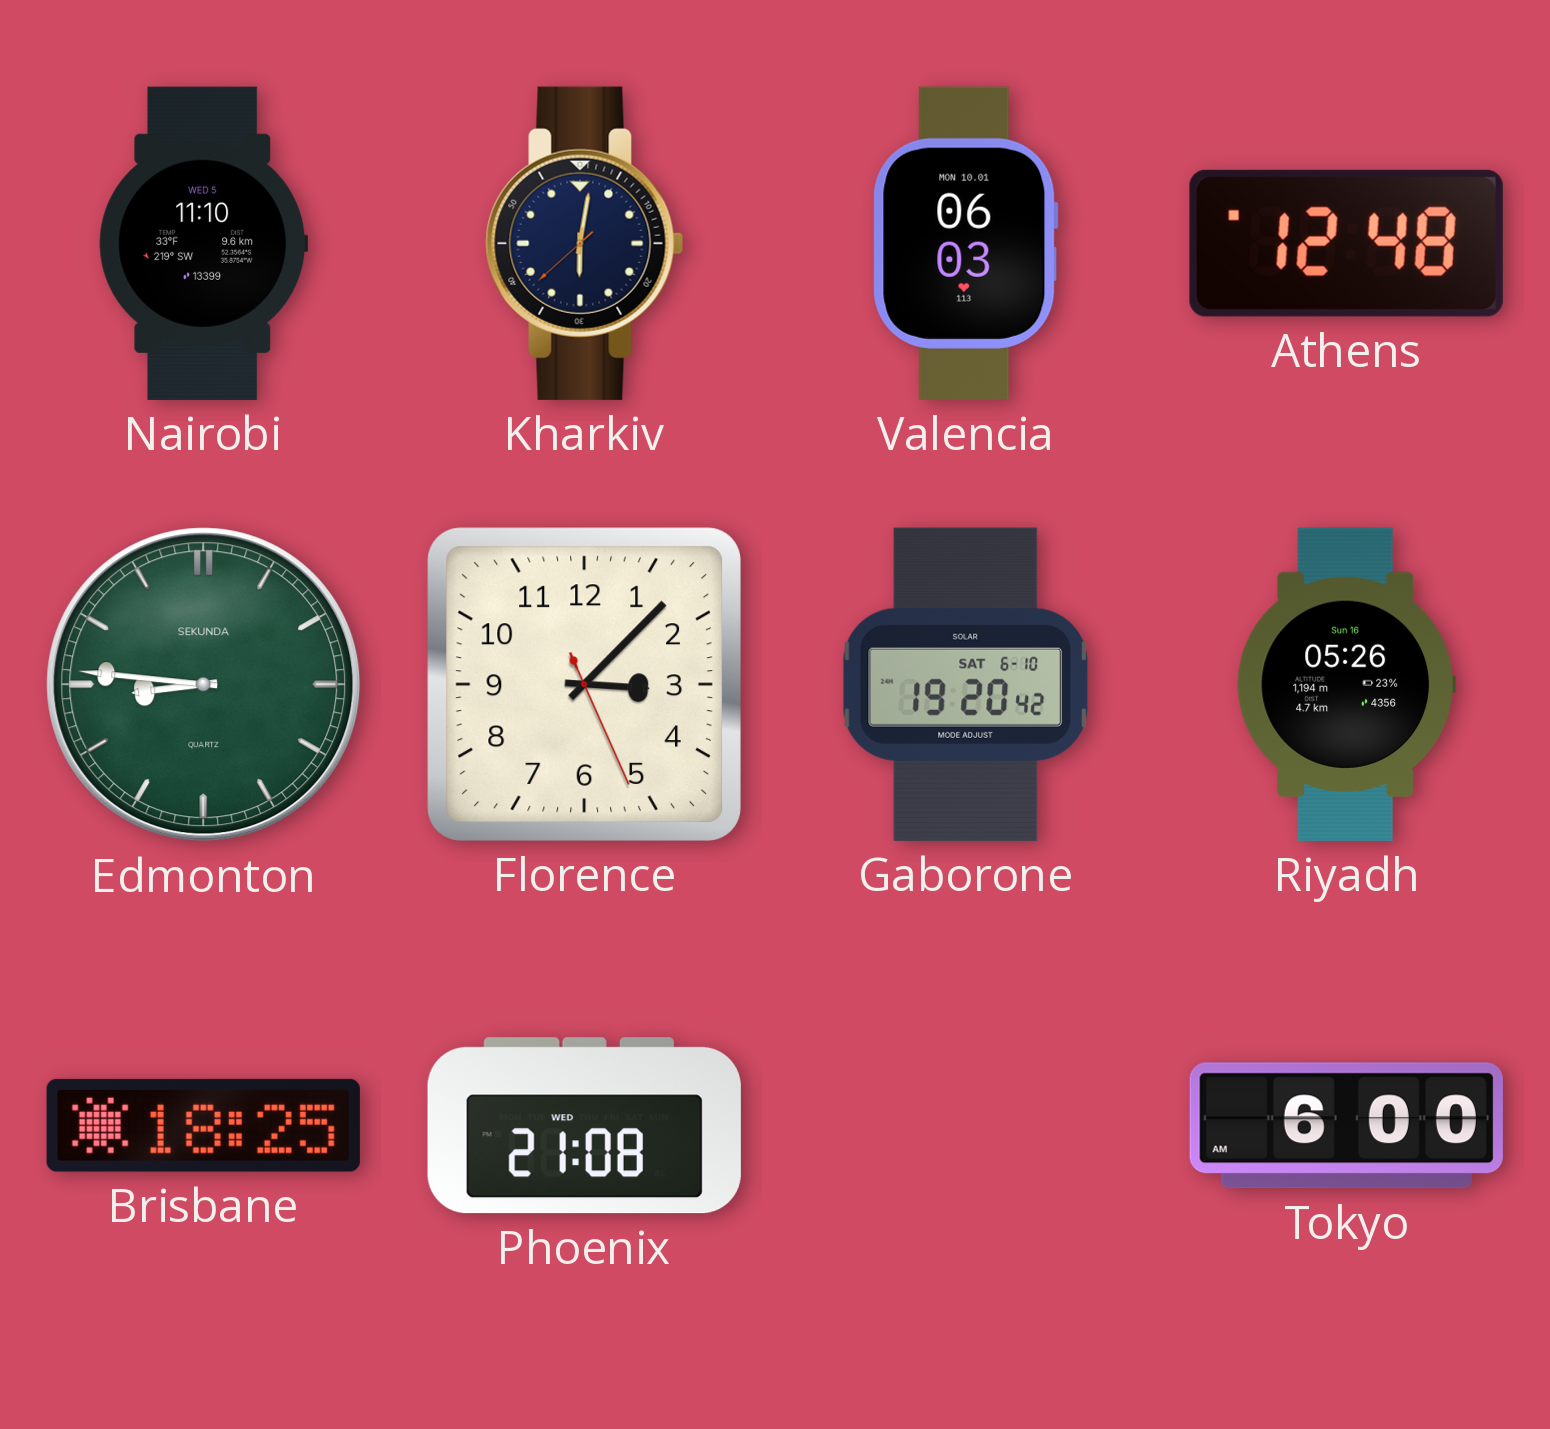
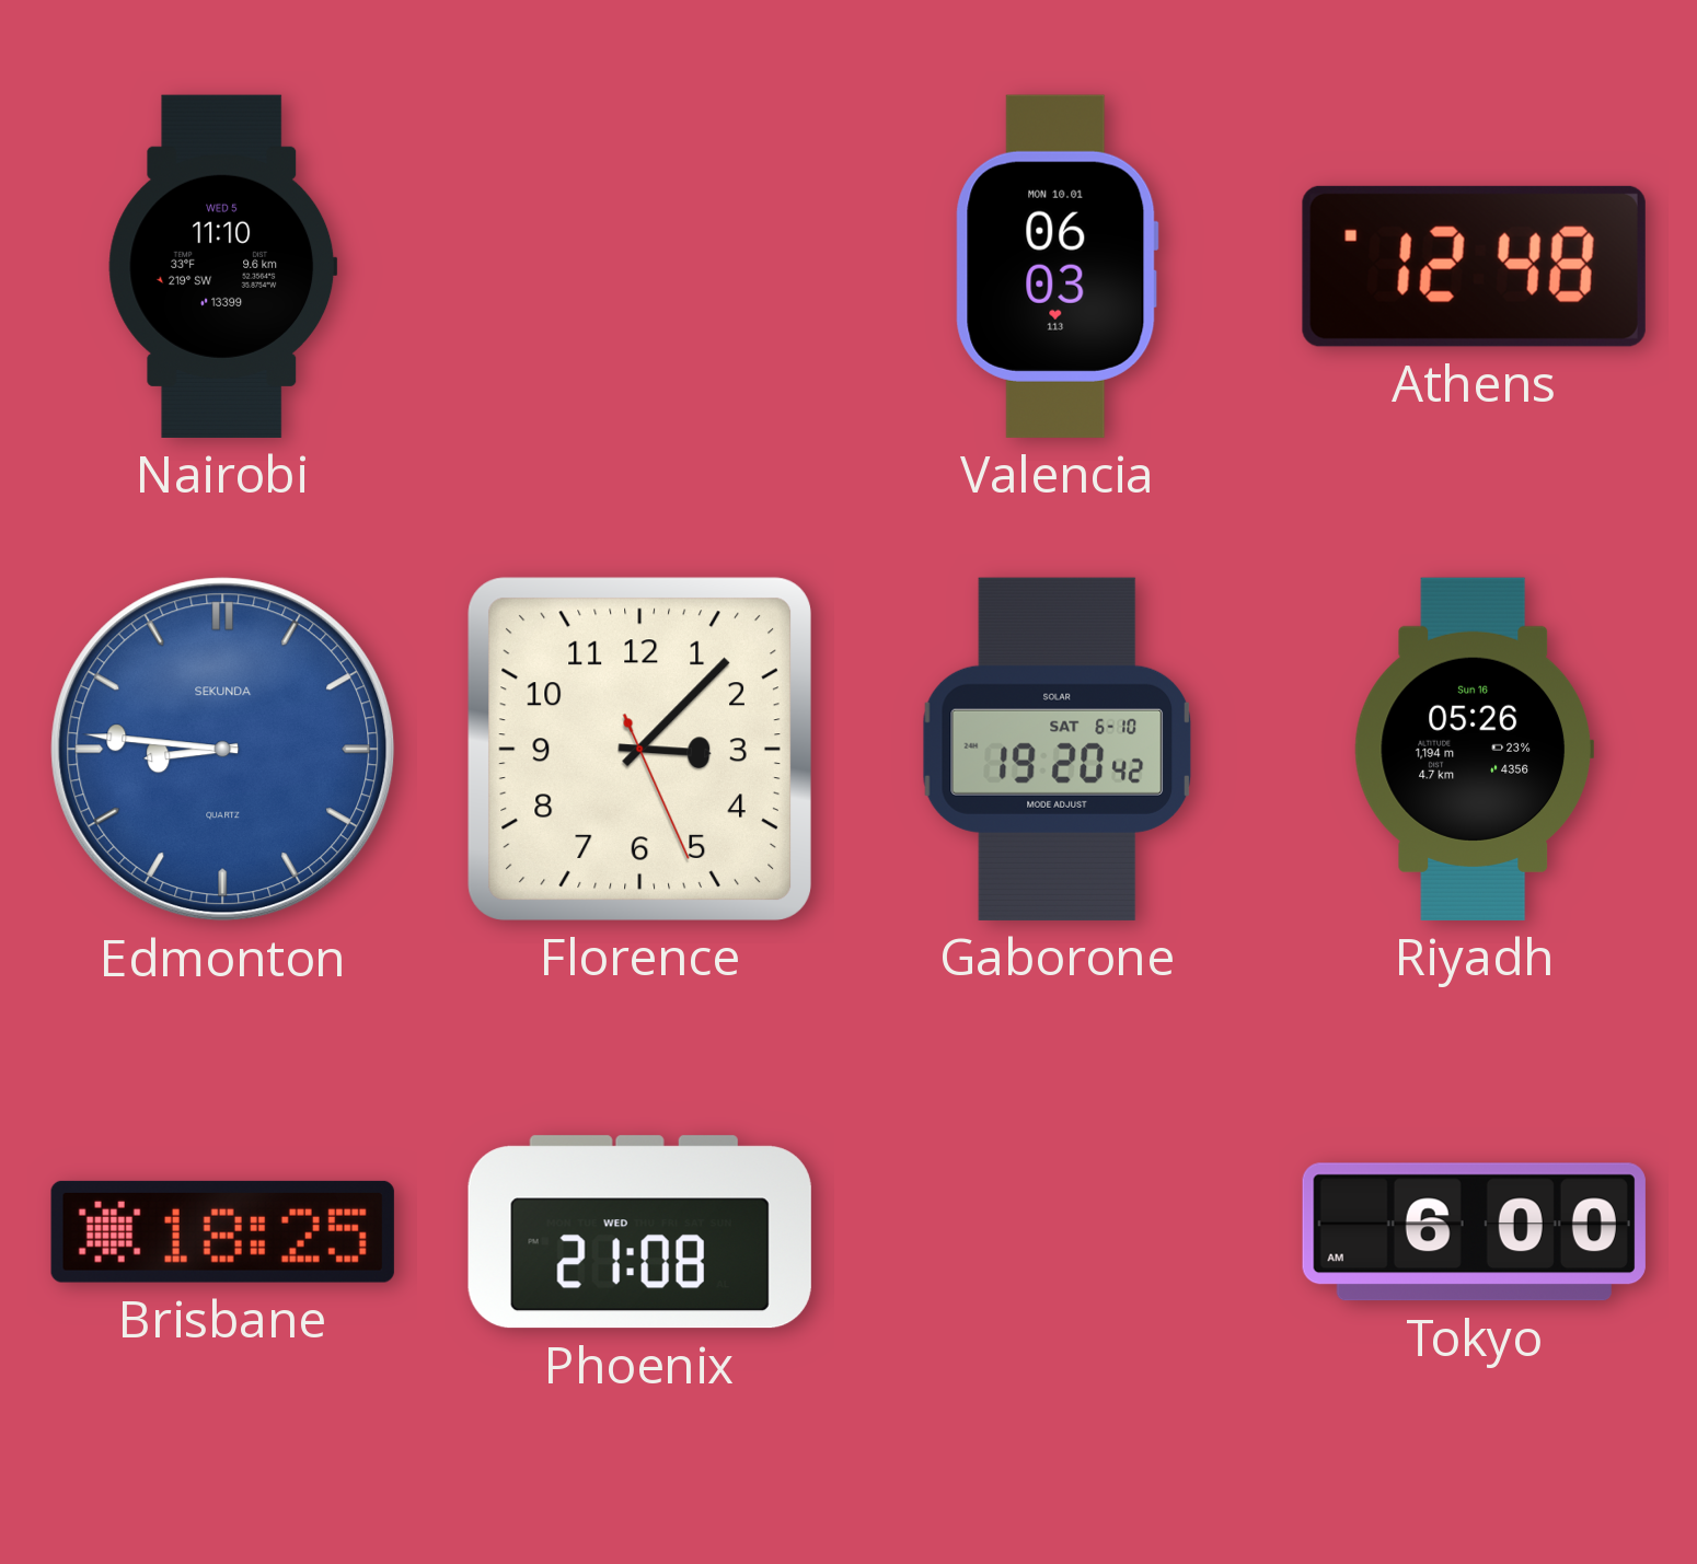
Kharkiv: 6:01 -> none
Edmonton dial: green -> blue
